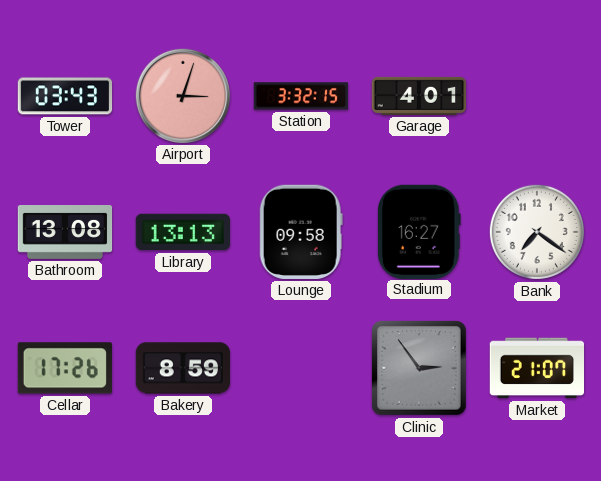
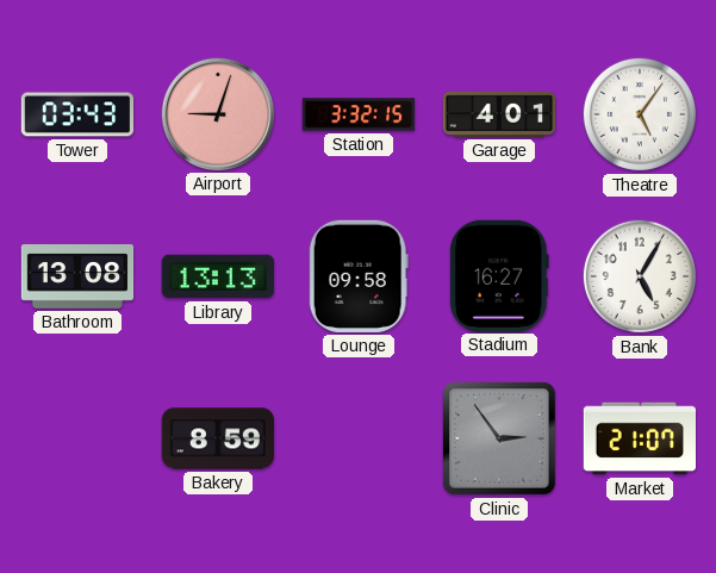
Airport: 3:03 -> 9:03
Theatre: none -> 5:06
Bank: 7:21 -> 5:05
Cellar: 17:26 -> none
